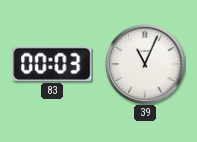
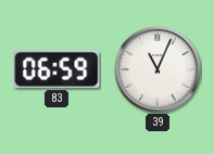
83: 00:03 -> 06:59
